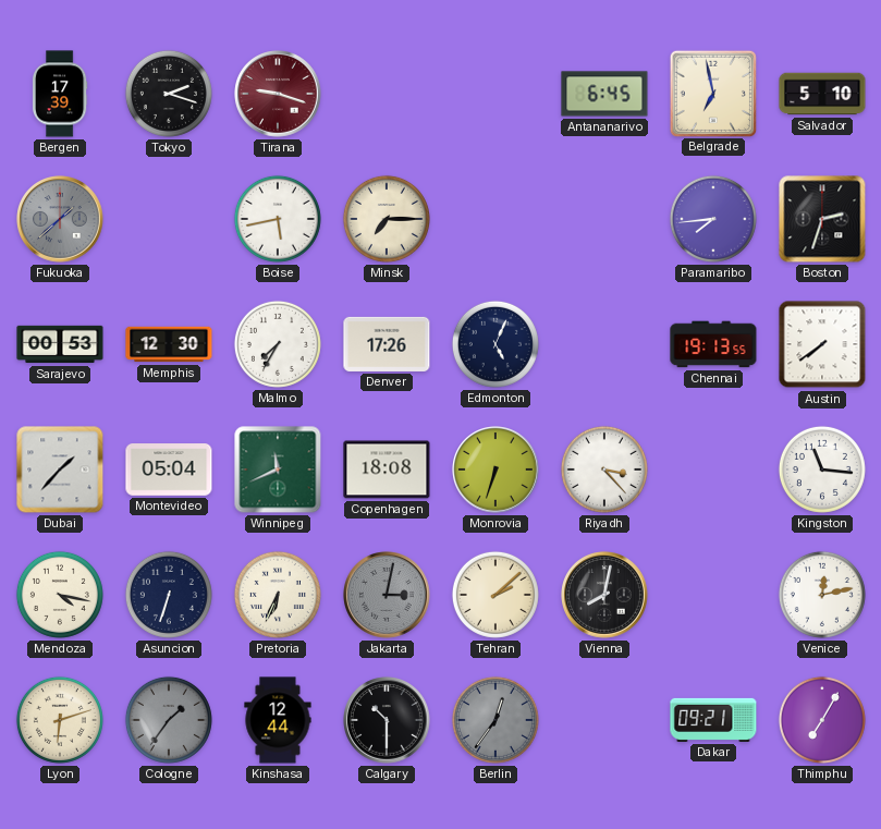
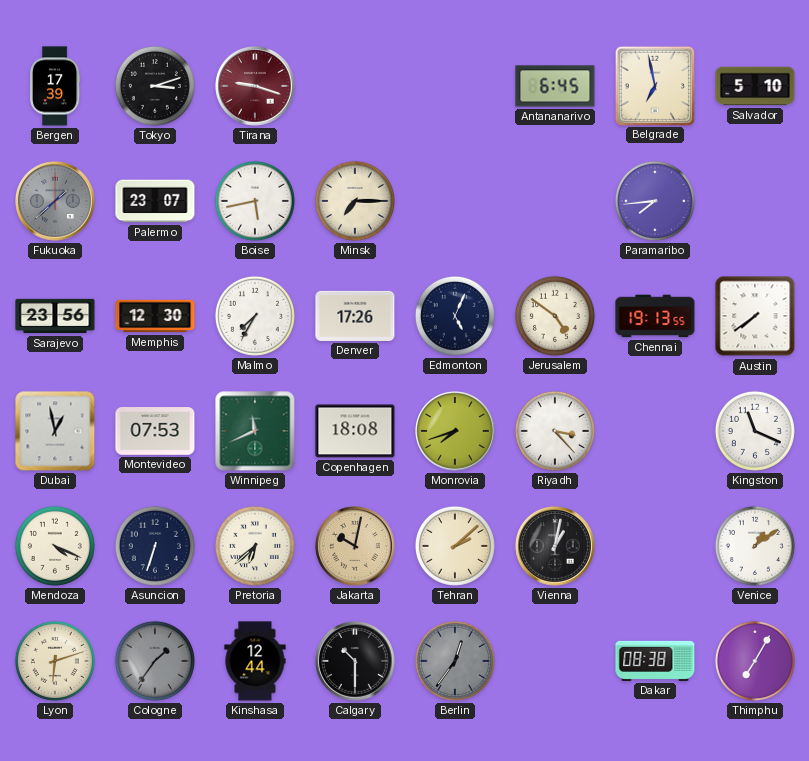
Tokyo: 2:18 -> 3:12
Palermo: none -> 23:07
Boston: 2:33 -> none
Sarajevo: 00:53 -> 23:56
Jerusalem: none -> 4:51
Dubai: 1:37 -> 12:58
Montevideo: 05:04 -> 07:53
Monrovia: 6:33 -> 7:42
Kingston: 11:16 -> 11:19
Mendoza: 4:17 -> 4:19
Pretoria: 6:34 -> 6:38
Jakarta: 3:02 -> 10:02
Jakarta dial: grey -> champagne
Vienna: 8:02 -> 1:02
Venice: 12:13 -> 1:09
Dakar: 09:21 -> 08:38
